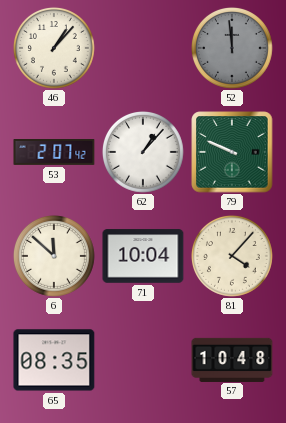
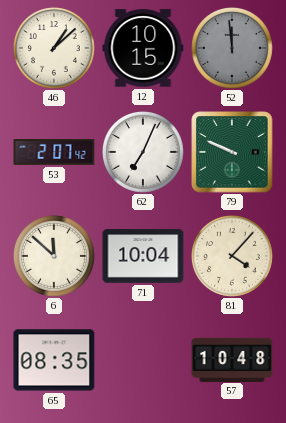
46: 1:07 -> 1:08
12: none -> 10:15
62: 1:07 -> 7:04
